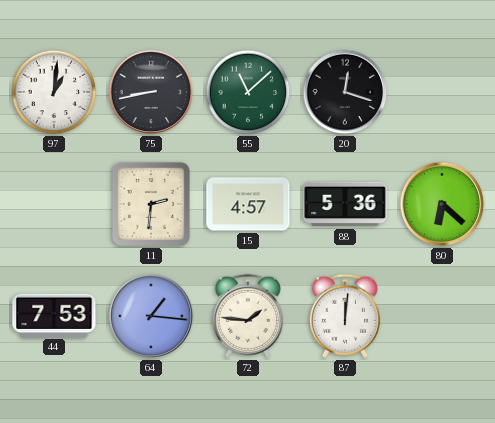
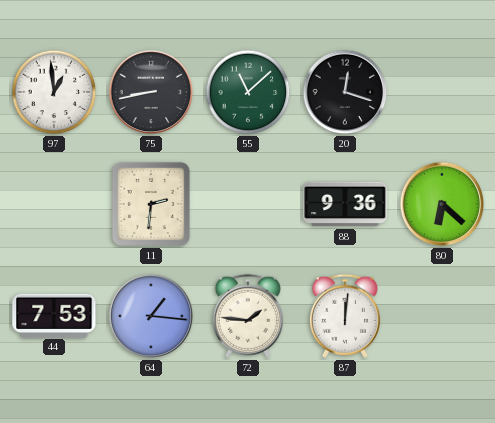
97: 1:01 -> 12:59
15: 4:57 -> none
88: 5:36 -> 9:36
